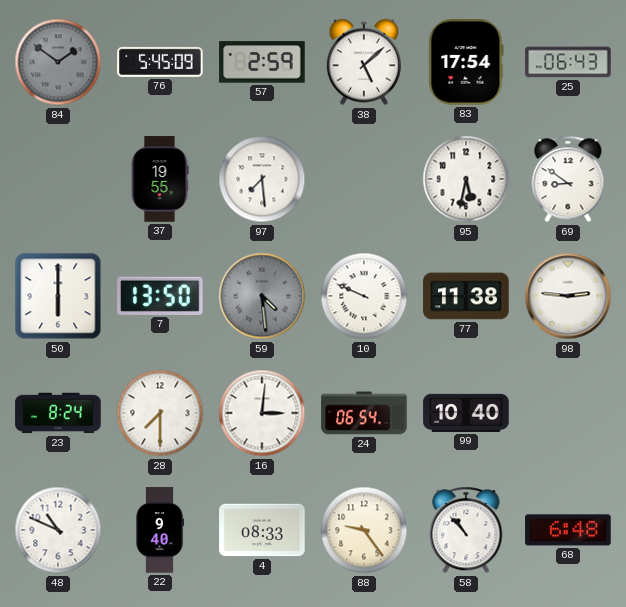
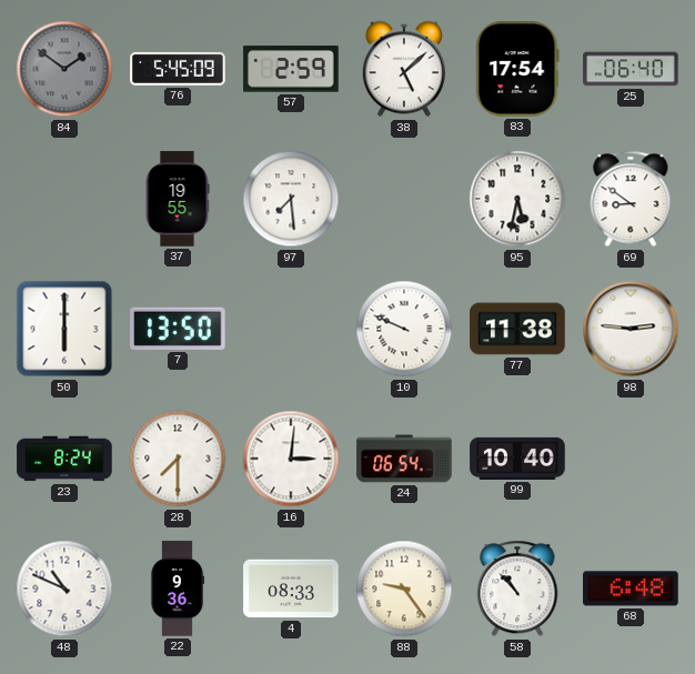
25: 06:43 -> 06:40
59: 4:29 -> none
22: 9:40 -> 9:36
